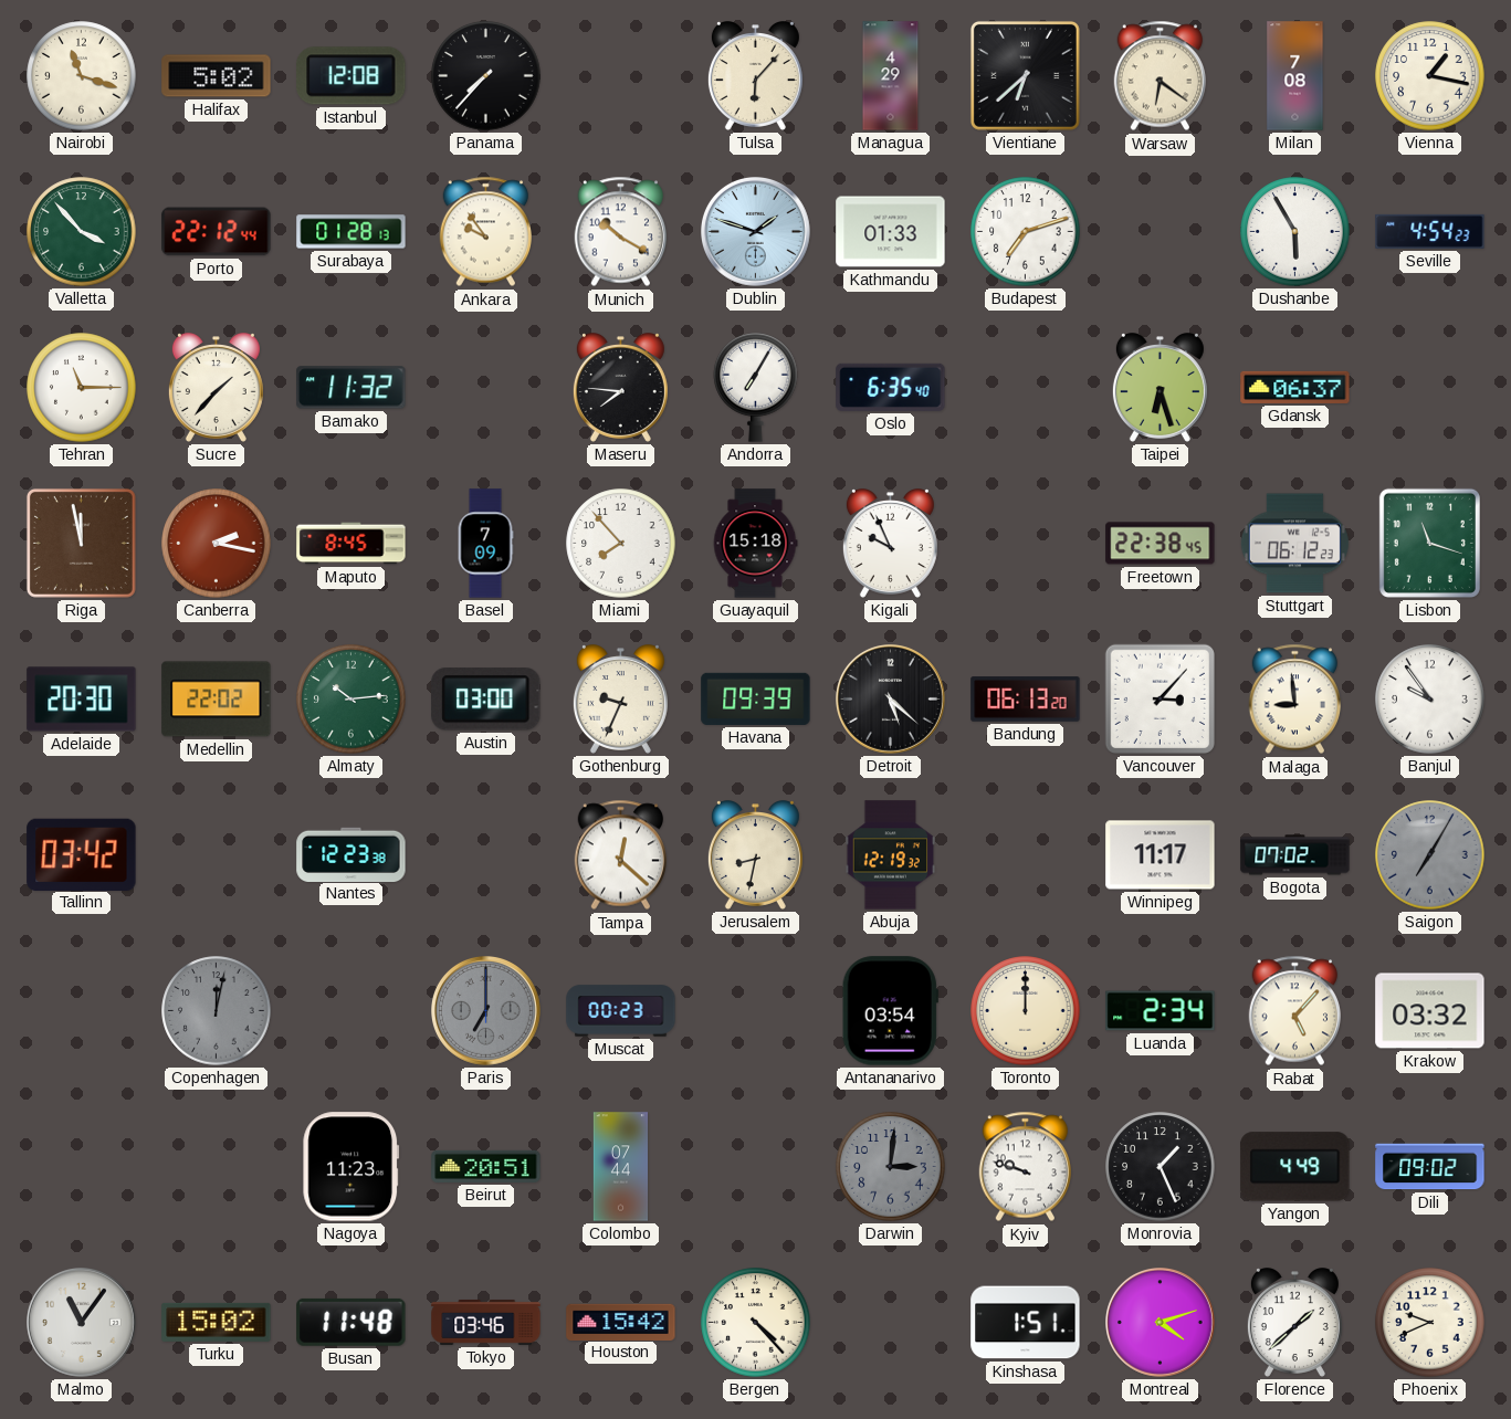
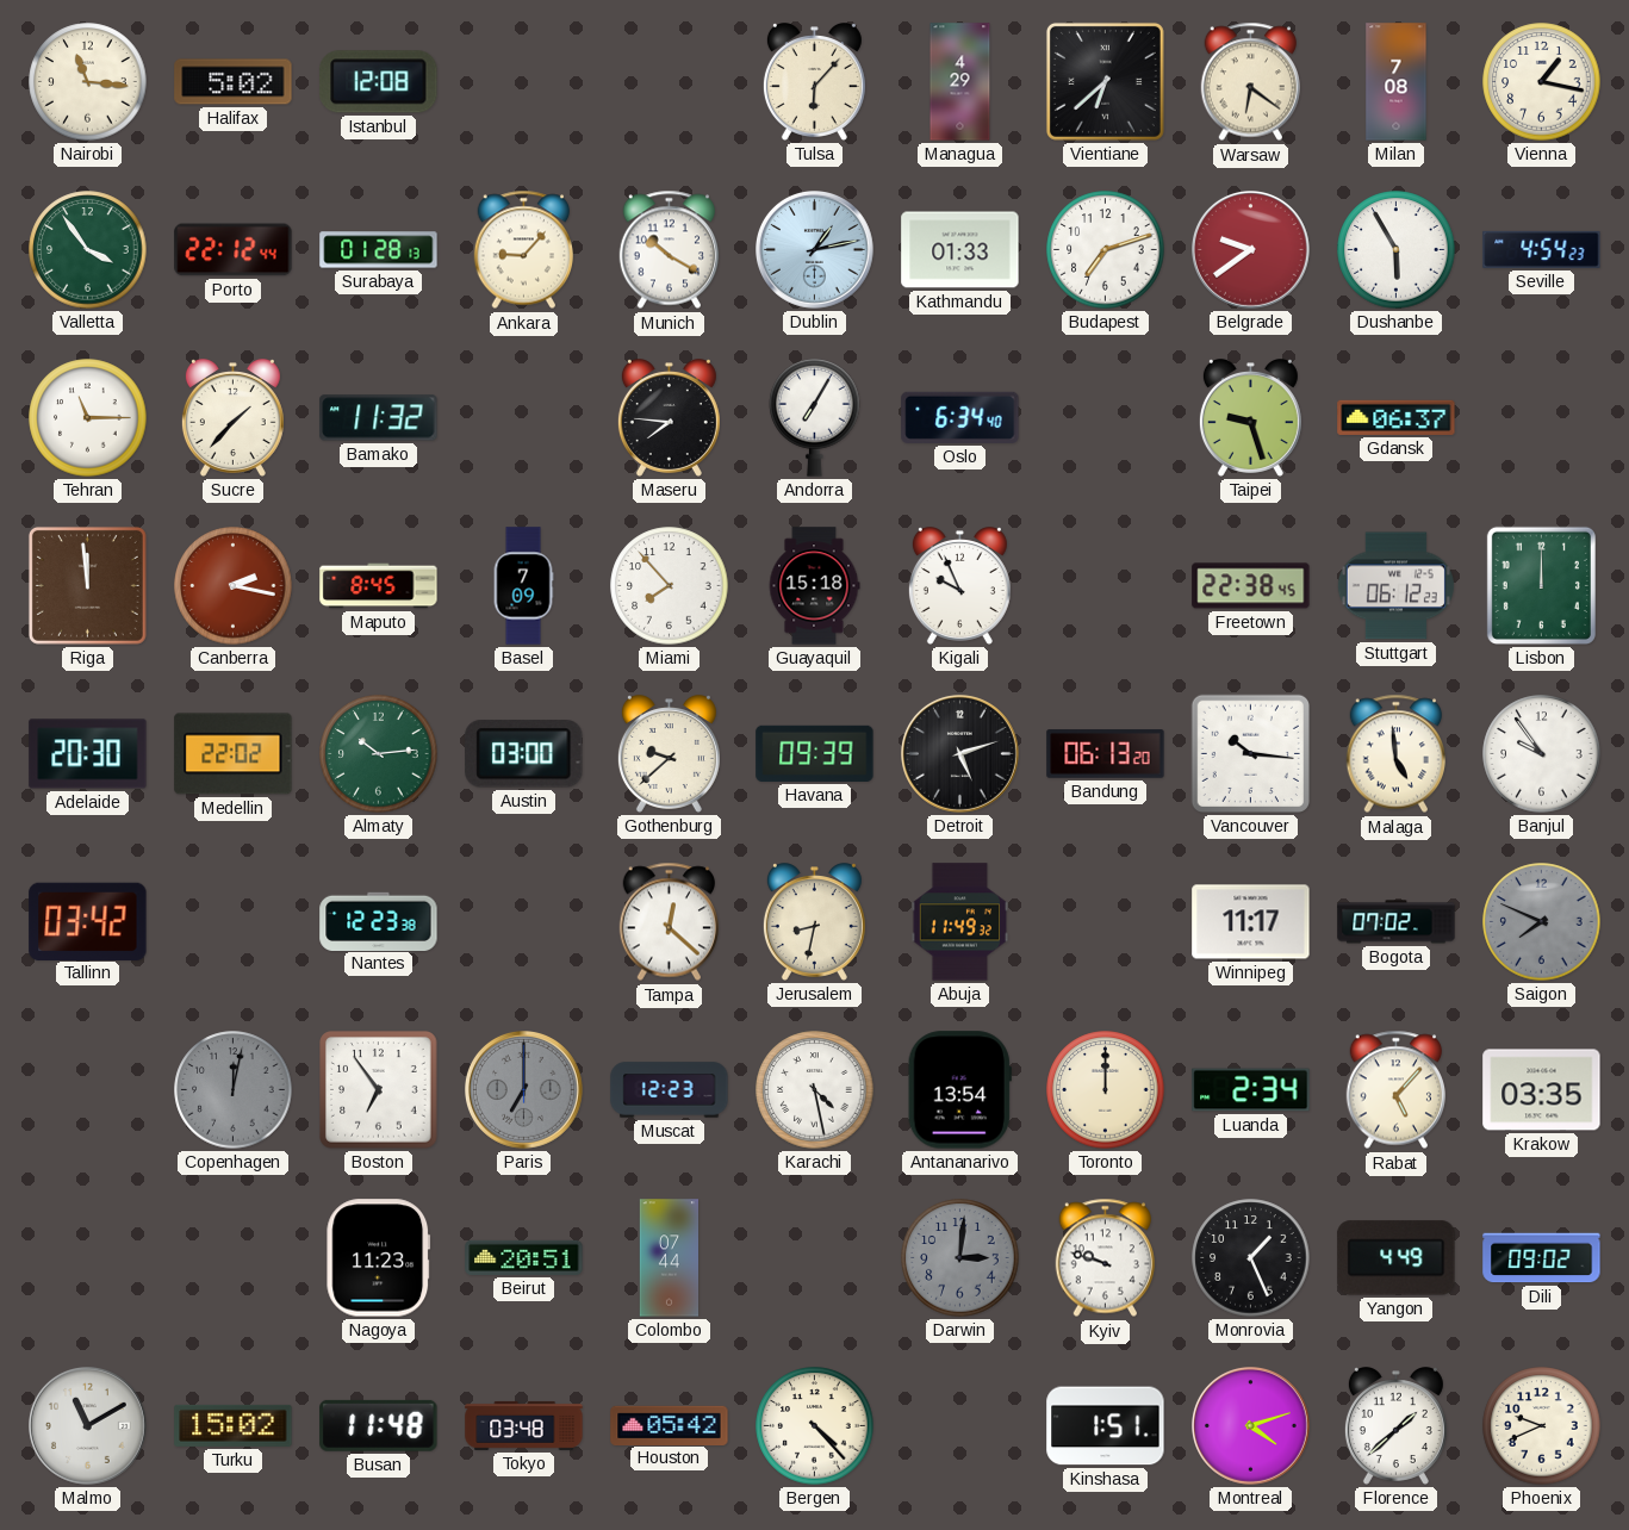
Nairobi: 11:18 -> 11:16
Panama: 7:37 -> none
Valletta: 3:53 -> 3:54
Ankara: 9:54 -> 9:07
Dublin: 1:48 -> 1:13
Belgrade: none -> 9:39
Oslo: 6:35 -> 6:34
Taipei: 6:27 -> 9:27
Riga: 11:58 -> 11:59
Lisbon: 11:18 -> 12:00
Gothenburg: 9:34 -> 9:38
Detroit: 5:22 -> 5:12
Vancouver: 3:07 -> 10:16
Malaga: 8:59 -> 4:59
Abuja: 12:19 -> 11:49
Saigon: 7:05 -> 7:49
Boston: none -> 6:54
Muscat: 00:23 -> 12:23
Karachi: none -> 4:28
Antananarivo: 03:54 -> 13:54
Krakow: 03:32 -> 03:35
Malmo: 11:06 -> 11:10
Tokyo: 03:46 -> 03:48
Houston: 15:42 -> 05:42
